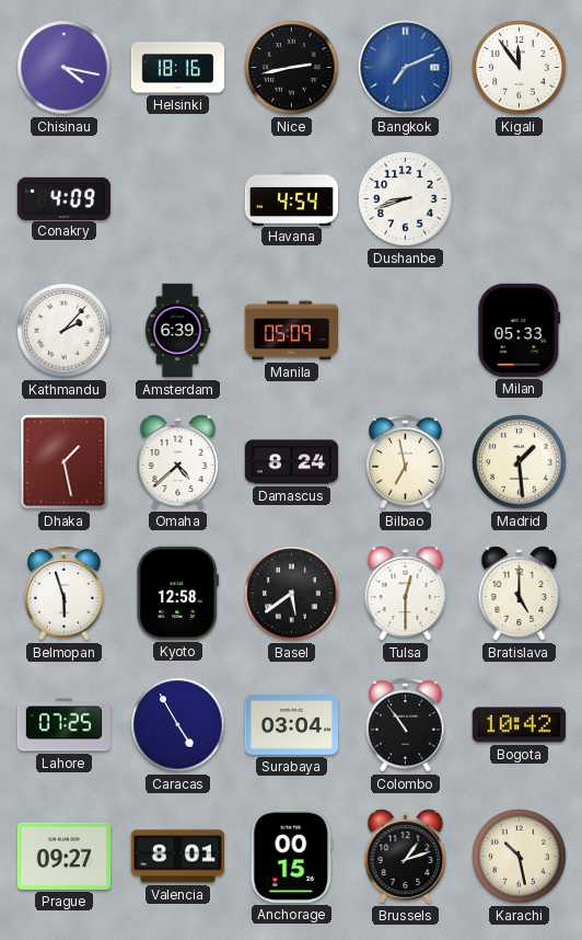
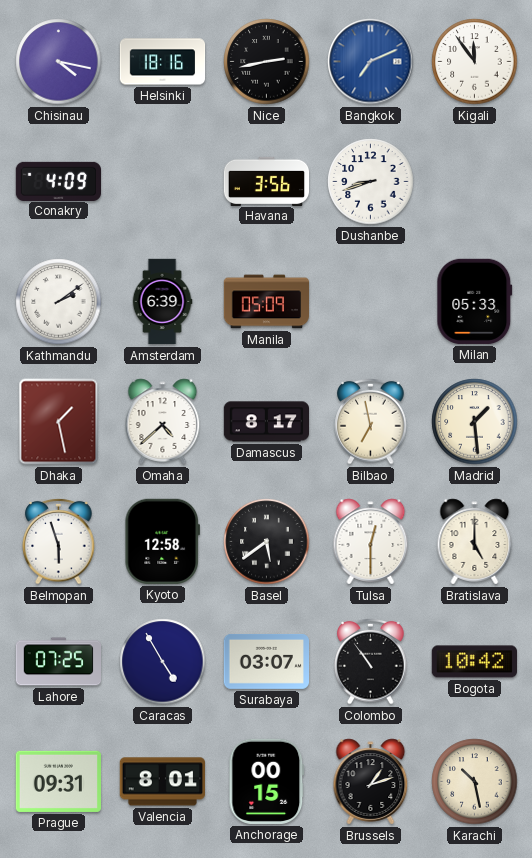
Havana: 4:54 -> 3:56
Kathmandu: 2:07 -> 2:09
Damascus: 8:24 -> 8:17
Surabaya: 03:04 -> 03:07
Prague: 09:27 -> 09:31
